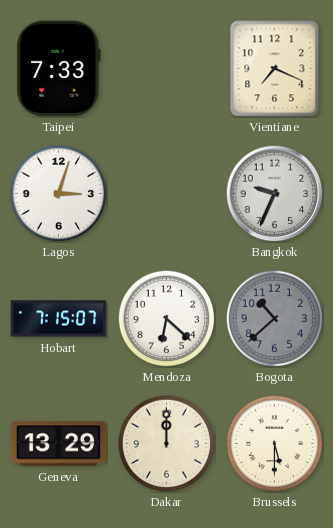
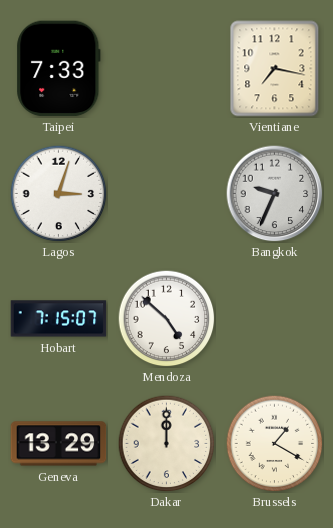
Vientiane: 7:19 -> 7:17
Mendoza: 6:22 -> 4:52
Bogota: 10:38 -> none
Brussels: 5:30 -> 1:20
